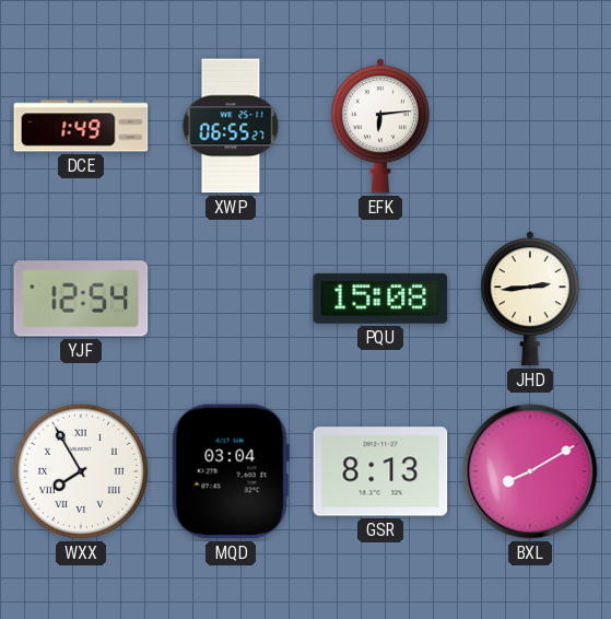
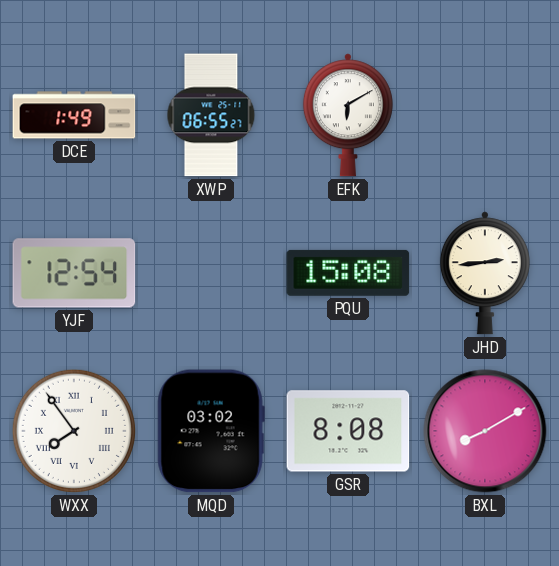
EFK: 6:14 -> 6:10
WXX: 7:55 -> 7:54
MQD: 03:04 -> 03:02
GSR: 8:13 -> 8:08
